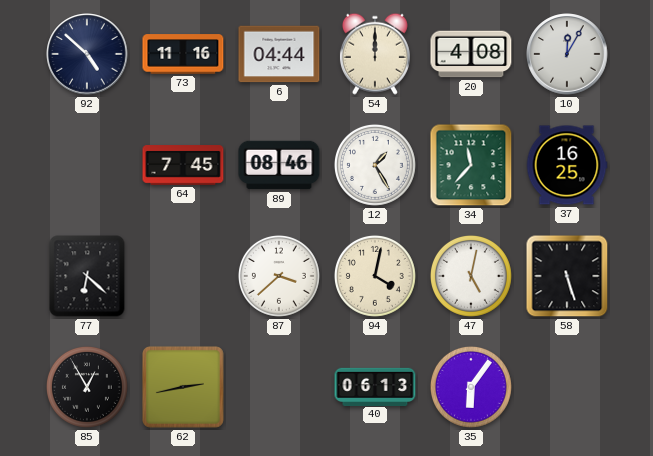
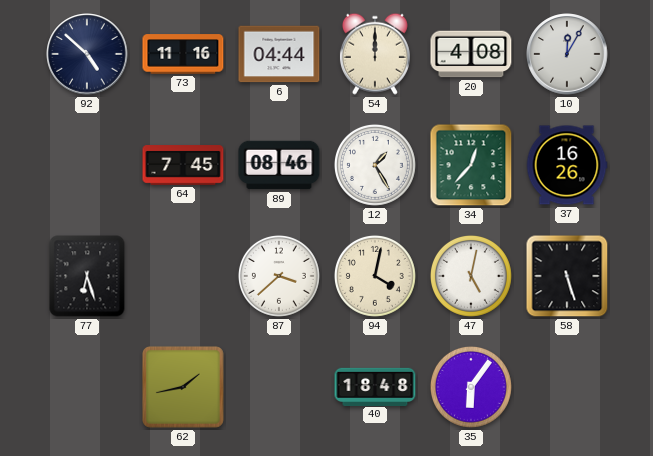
34: 11:37 -> 12:37
37: 16:25 -> 16:26
77: 6:22 -> 6:27
85: 12:55 -> none
62: 2:43 -> 1:43
40: 06:13 -> 18:48
